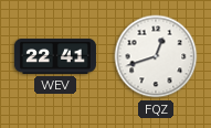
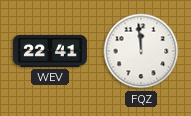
FQZ: 12:42 -> 11:59
